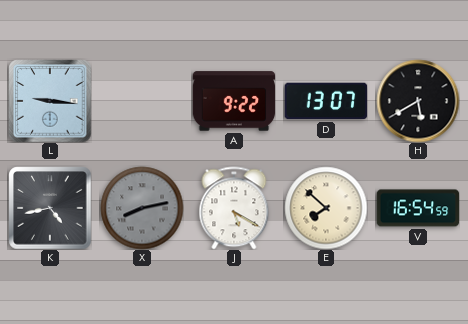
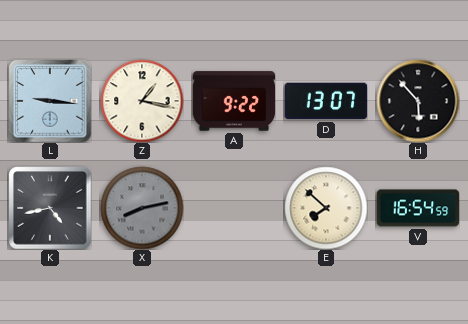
Z: none -> 1:17
H: 5:40 -> 5:53
J: 5:20 -> none
